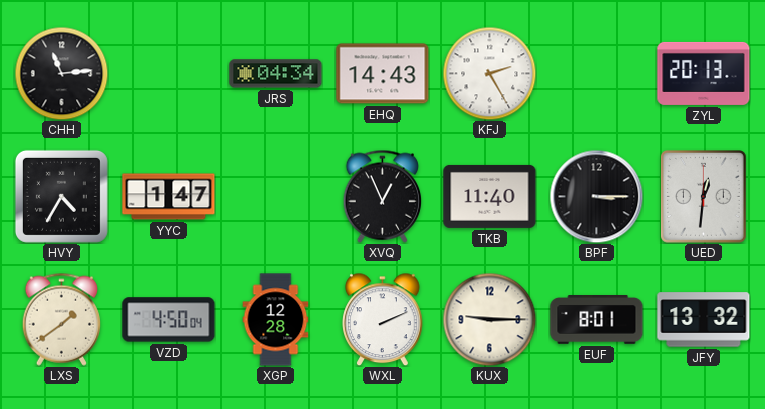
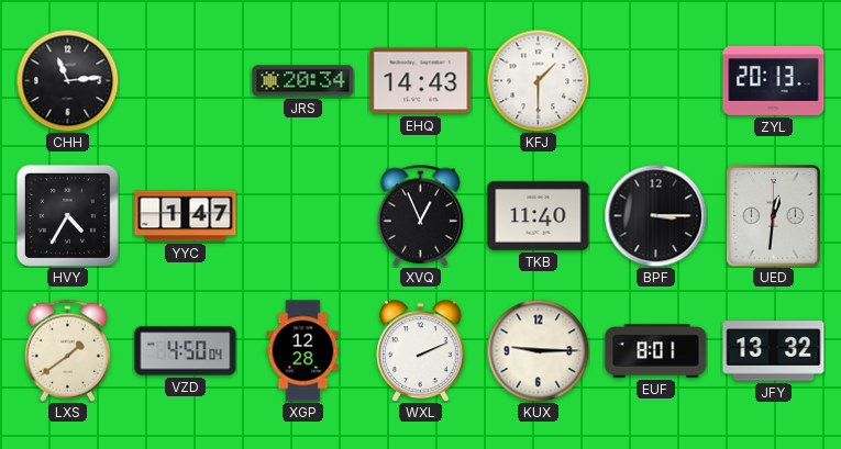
JRS: 04:34 -> 20:34
KFJ: 2:25 -> 1:30
